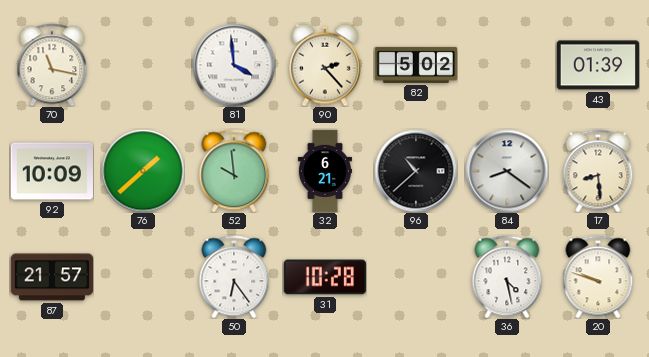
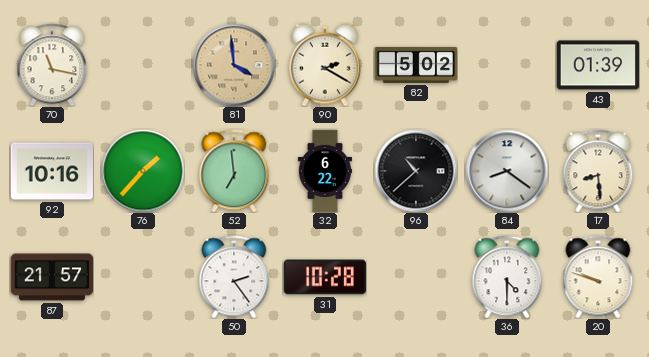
81 dial: white -> champagne
90: 2:23 -> 2:20
92: 10:09 -> 10:16
76: 1:38 -> 1:37
52: 9:59 -> 6:59
32: 6:21 -> 6:22
50: 6:24 -> 2:24
36: 4:28 -> 4:30
